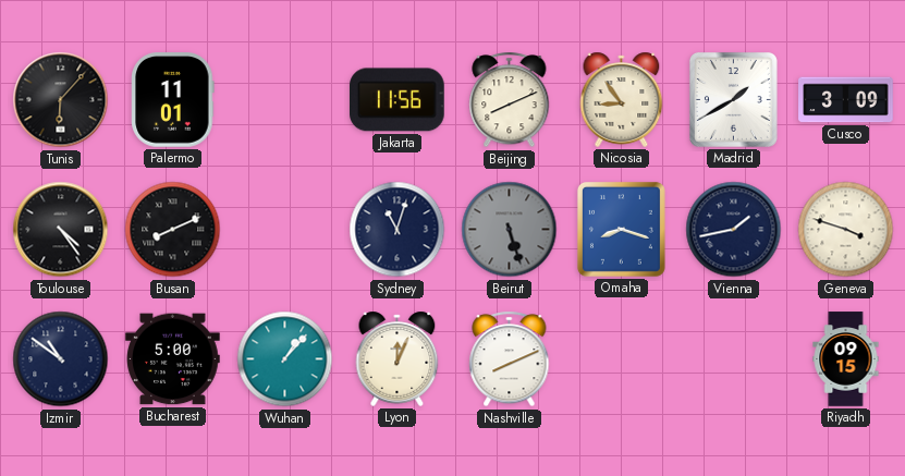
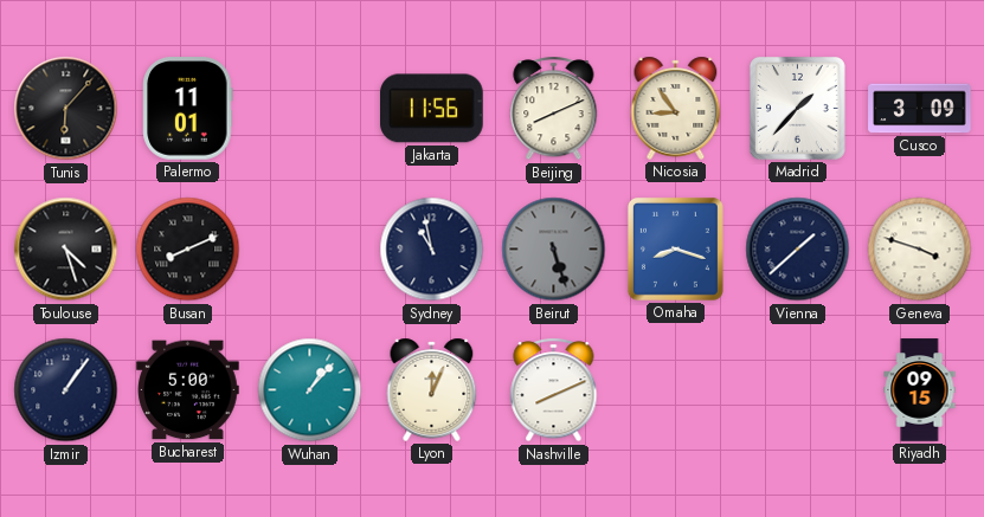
Madrid: 1:40 -> 1:37
Toulouse: 4:24 -> 4:27
Sydney: 11:03 -> 10:58
Vienna: 1:43 -> 1:38
Izmir: 10:51 -> 1:06
